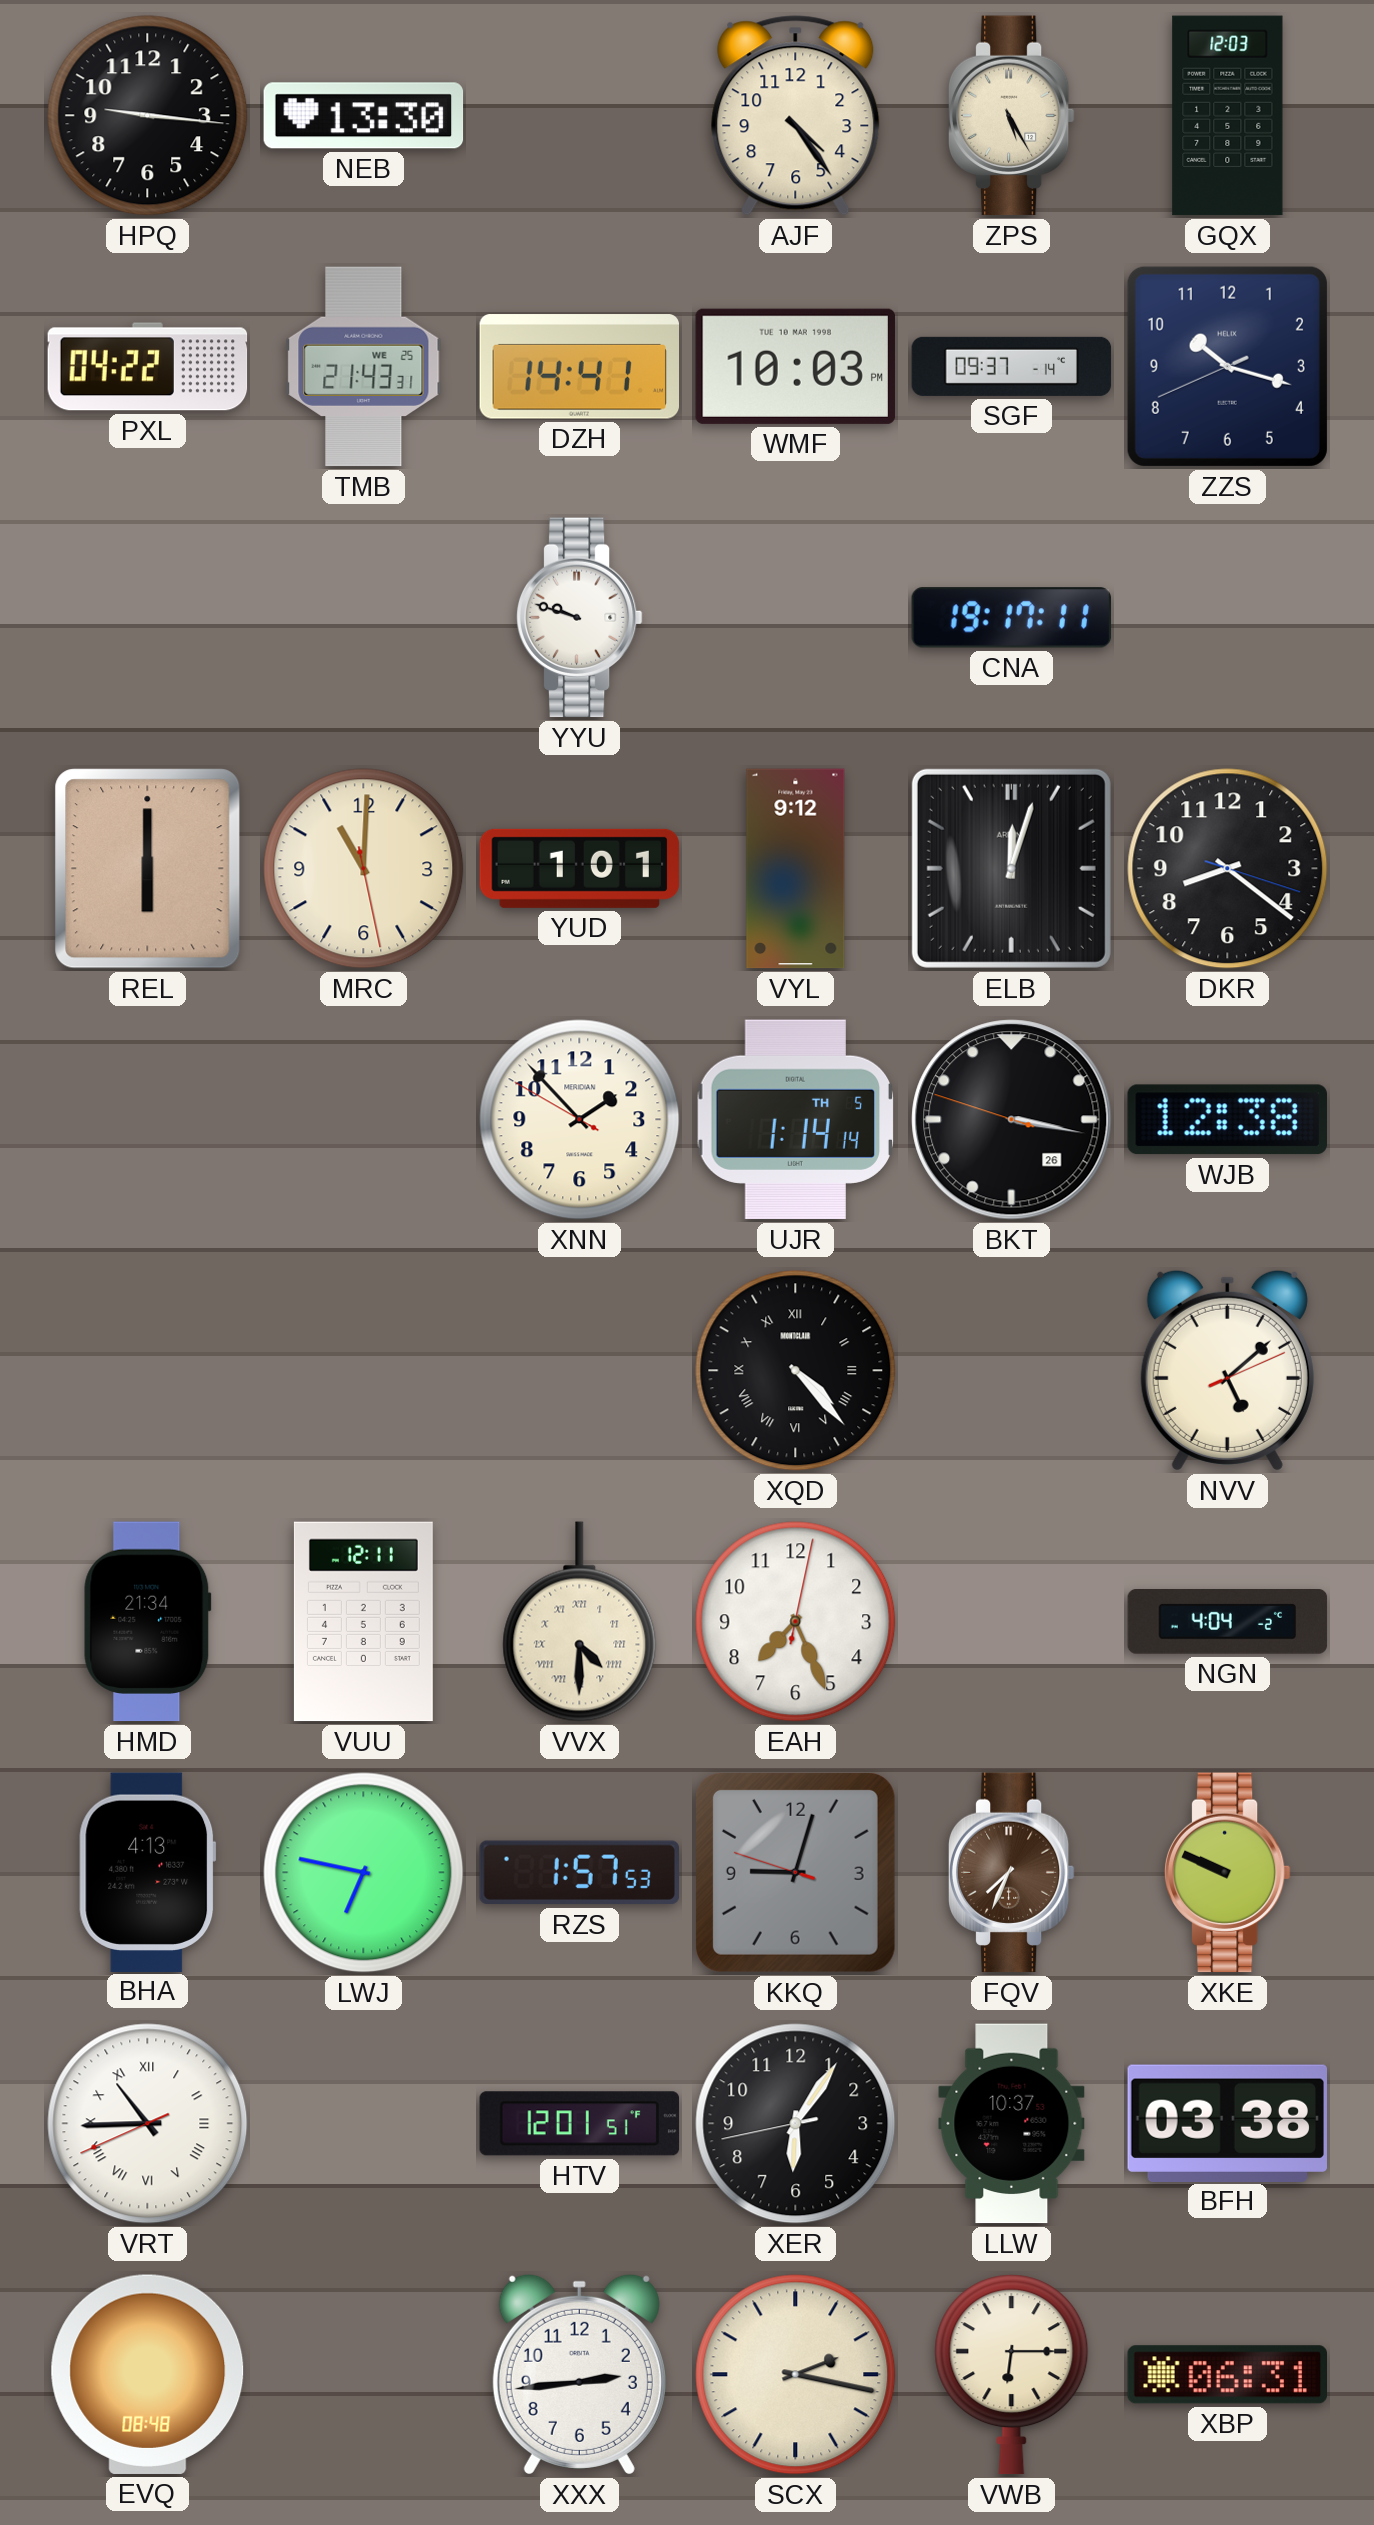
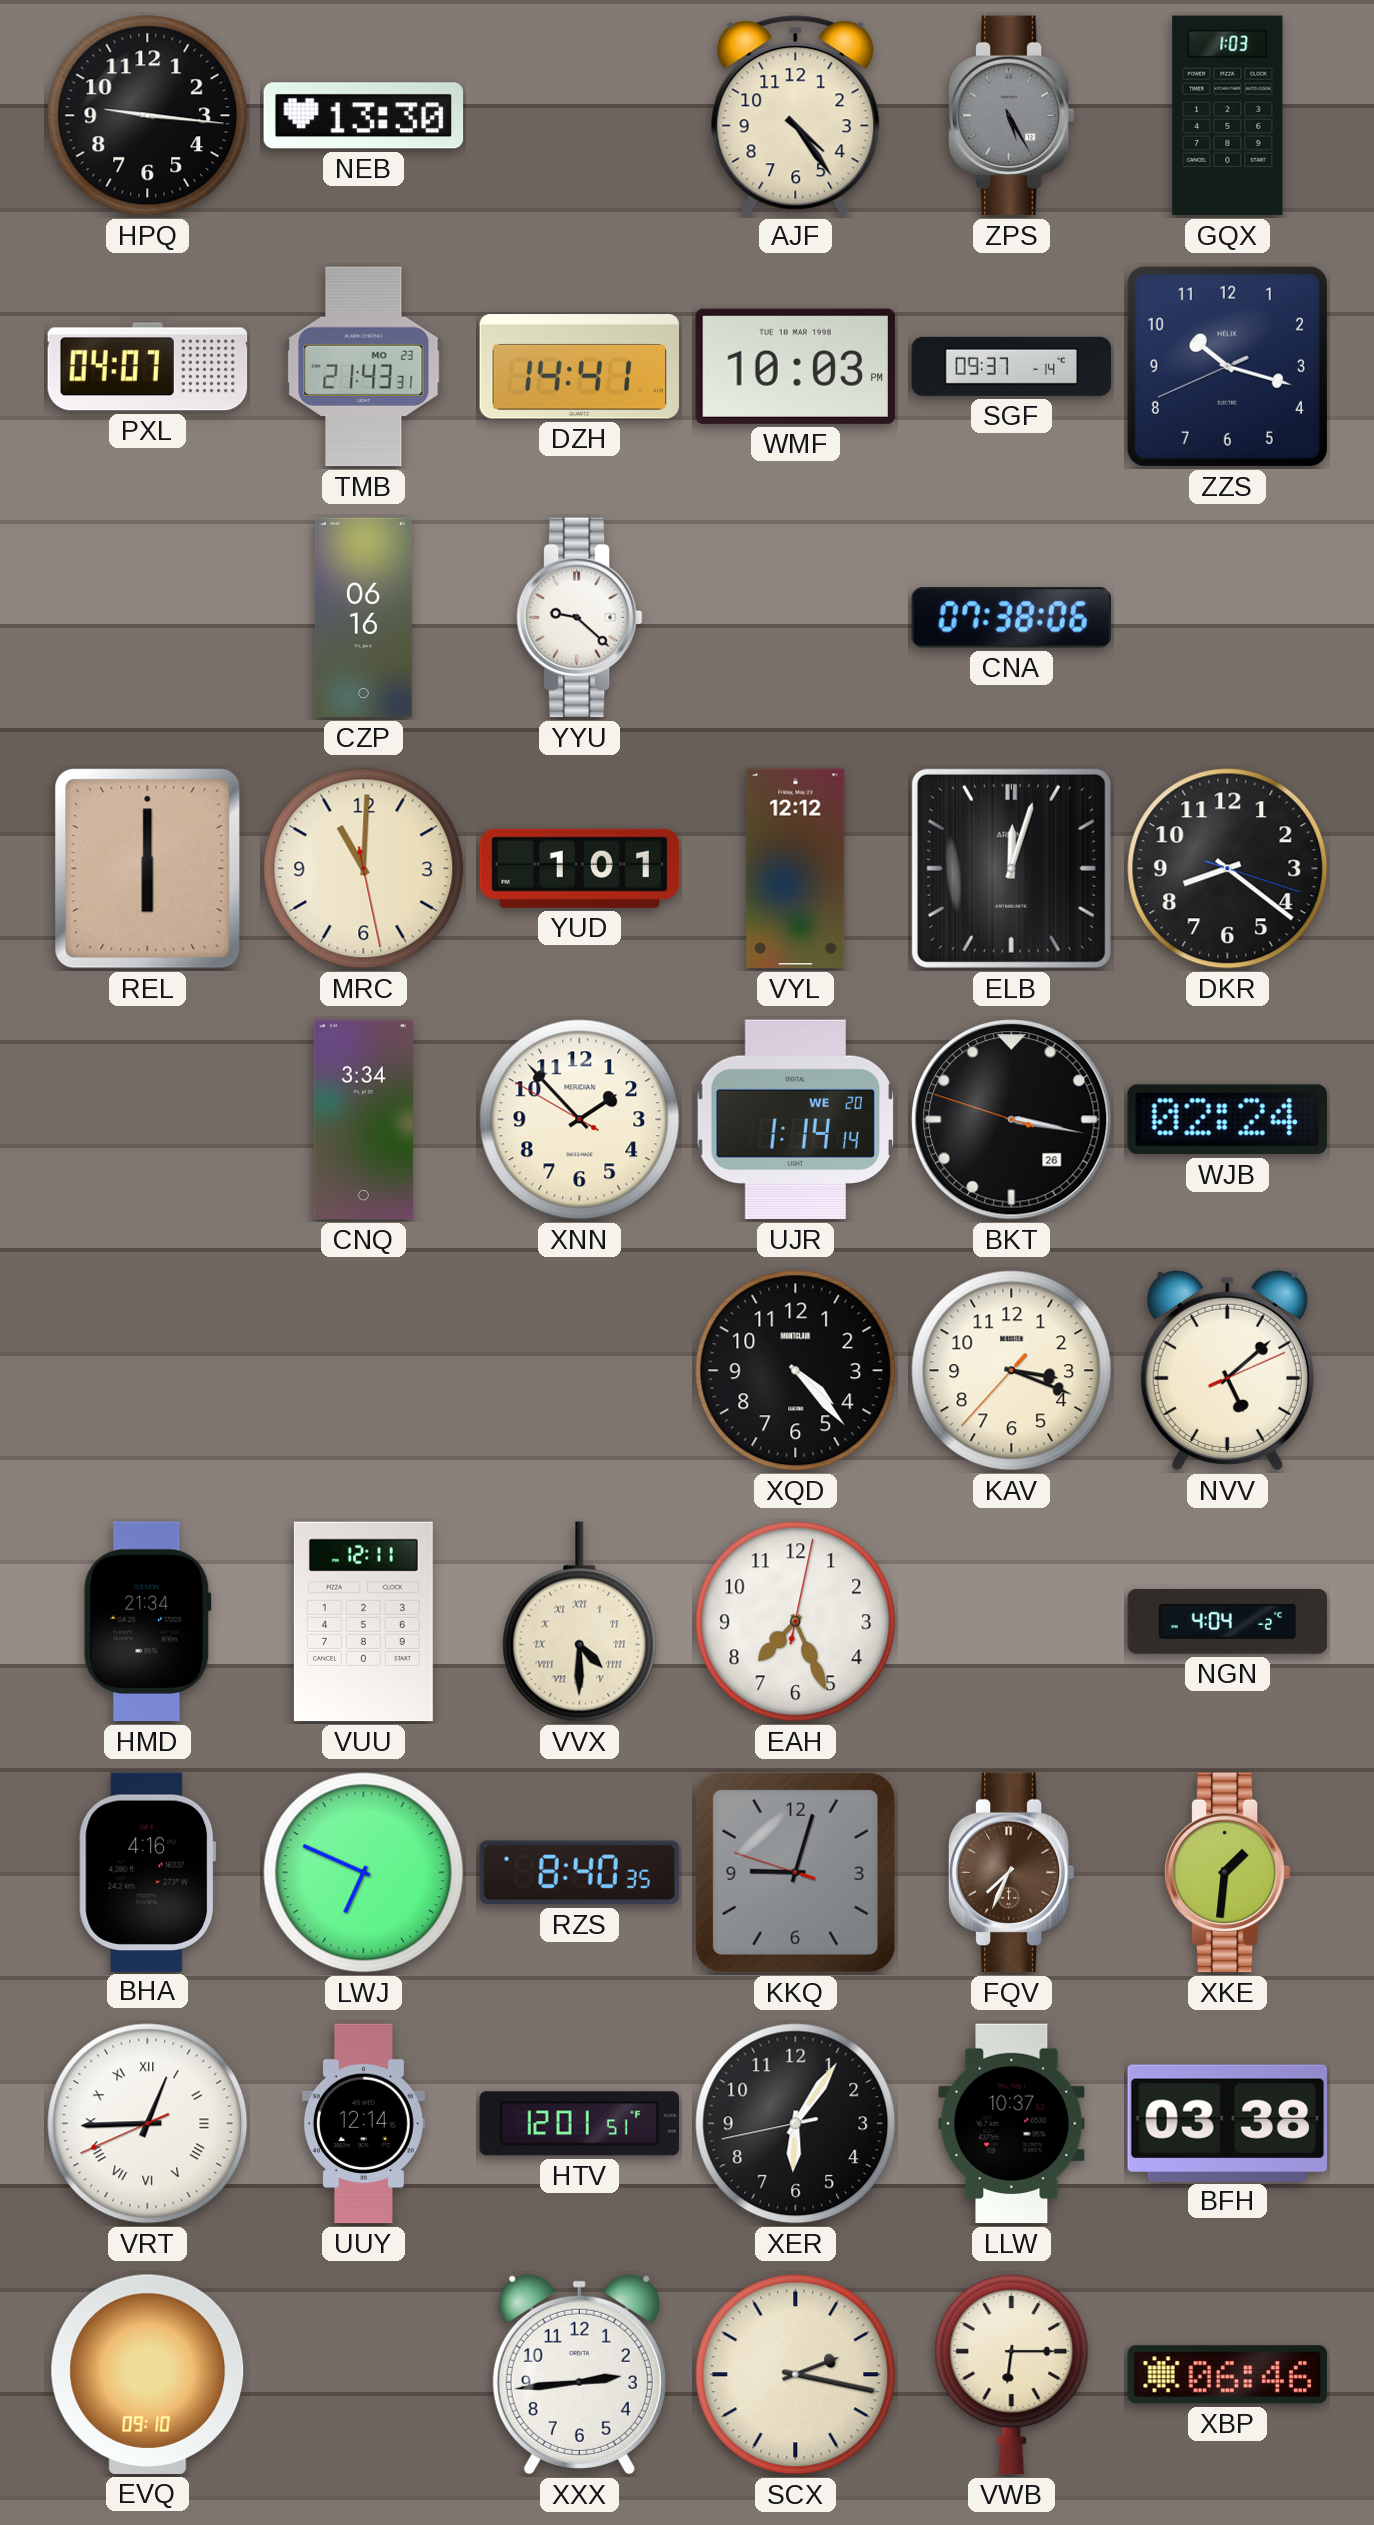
ZPS dial: cream -> grey
GQX: 12:03 -> 1:03
PXL: 04:22 -> 04:07
TMB date: WE 25 -> MO 23
CZP: none -> 06:16
YYU: 9:48 -> 9:22
CNA: 19:17 -> 07:38
VYL: 9:12 -> 12:12
CNQ: none -> 3:34
UJR date: TH 5 -> WE 20
WJB: 12:38 -> 02:24
XQD numerals: Roman -> Arabic
KAV: none -> 3:18
BHA: 4:13 -> 4:16
LWJ: 6:47 -> 6:49
RZS: 1:57 -> 8:40
XKE: 9:49 -> 1:31
VRT: 10:44 -> 12:44
UUY: none -> 12:14
EVQ: 08:48 -> 09:10
XBP: 06:31 -> 06:46
